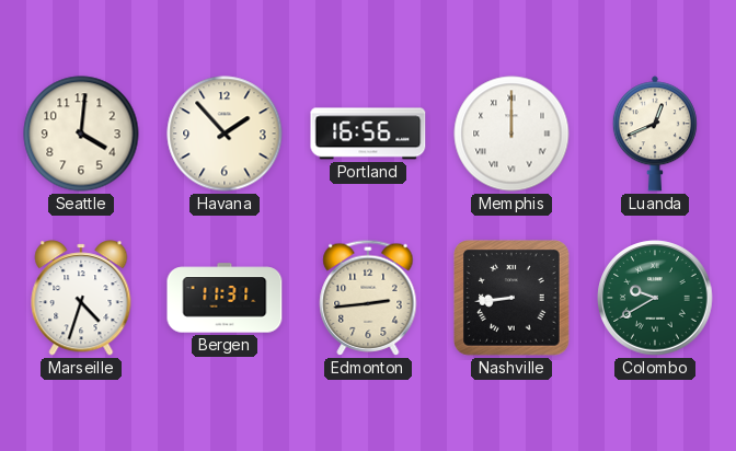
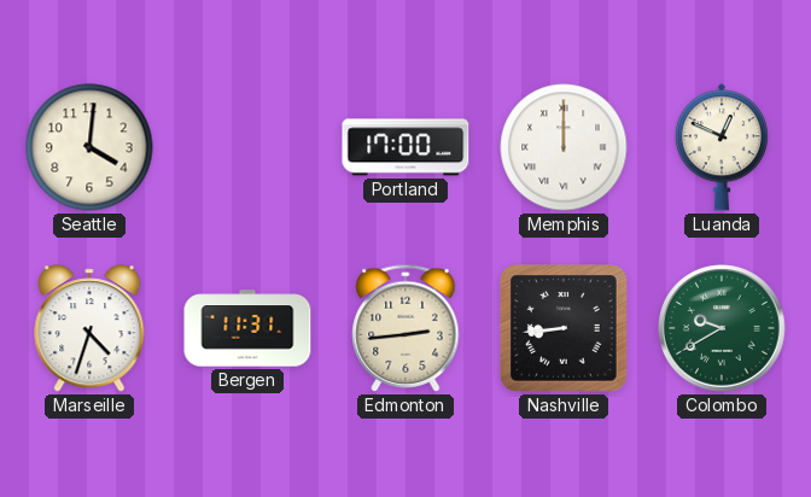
Havana: 1:53 -> none
Portland: 16:56 -> 17:00
Luanda: 12:41 -> 12:49
